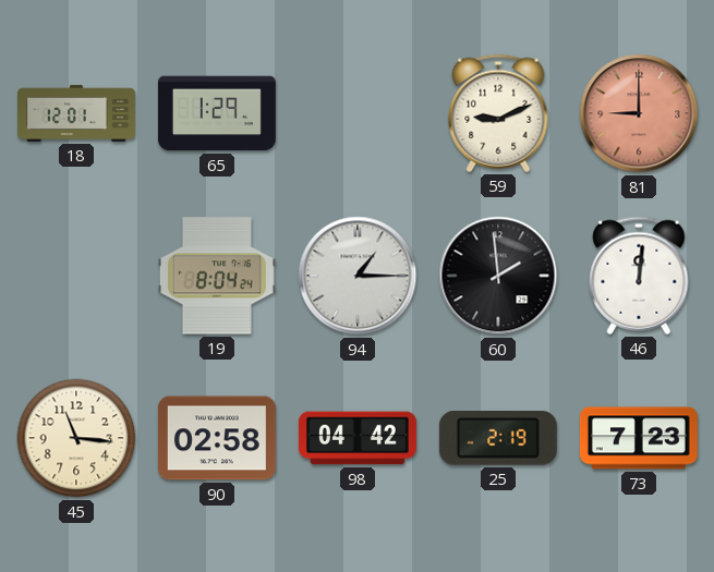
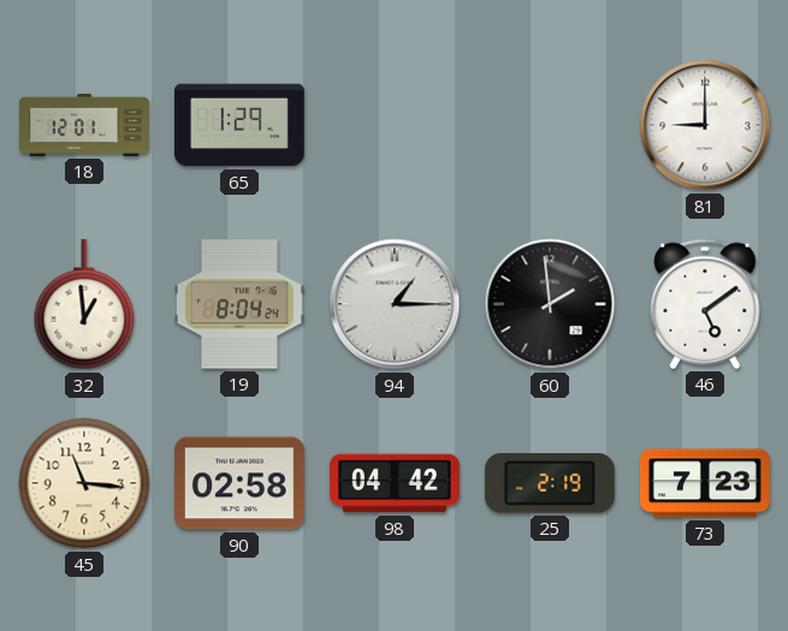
59: 9:11 -> none
81 dial: salmon -> white
32: none -> 12:59
46: 12:01 -> 5:09
